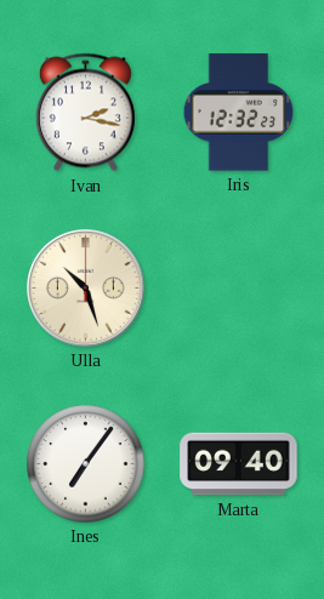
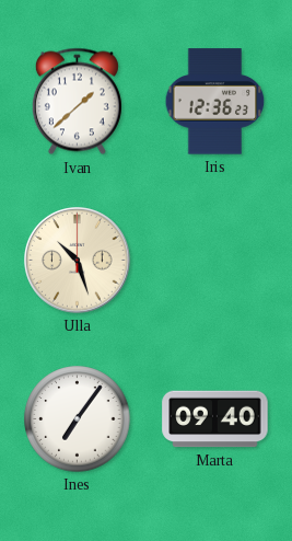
Ivan: 2:17 -> 1:38
Iris: 12:32 -> 12:36
